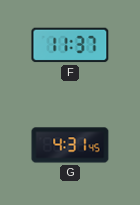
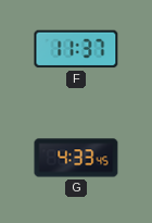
G: 4:31 -> 4:33
